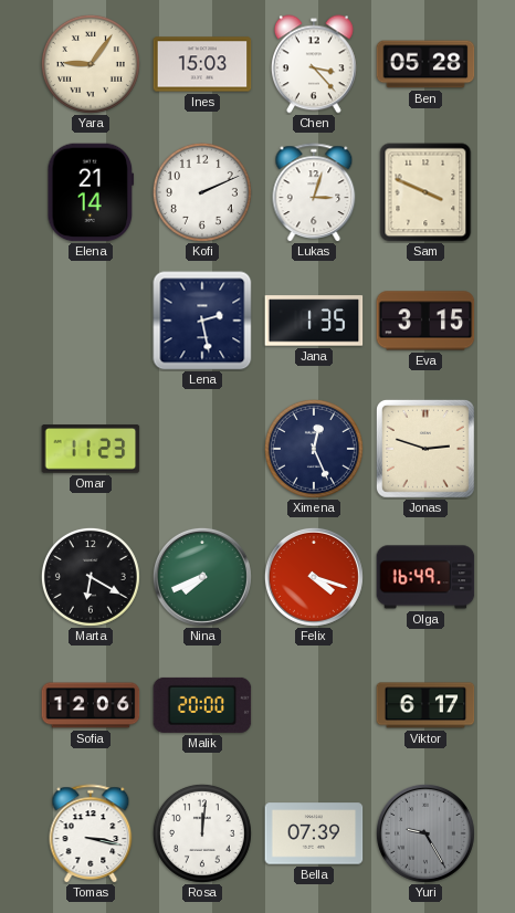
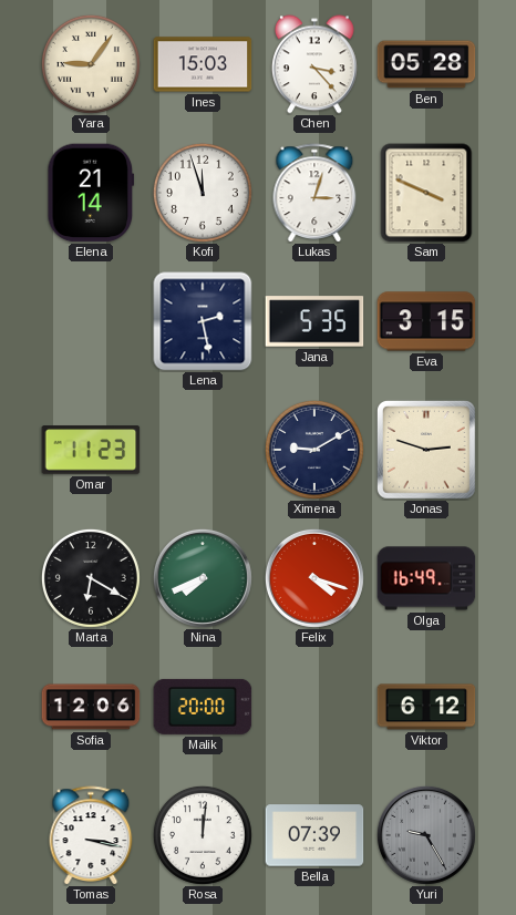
Kofi: 2:11 -> 11:57
Jana: 1:35 -> 5:35
Ximena: 12:26 -> 9:10
Viktor: 6:17 -> 6:12
